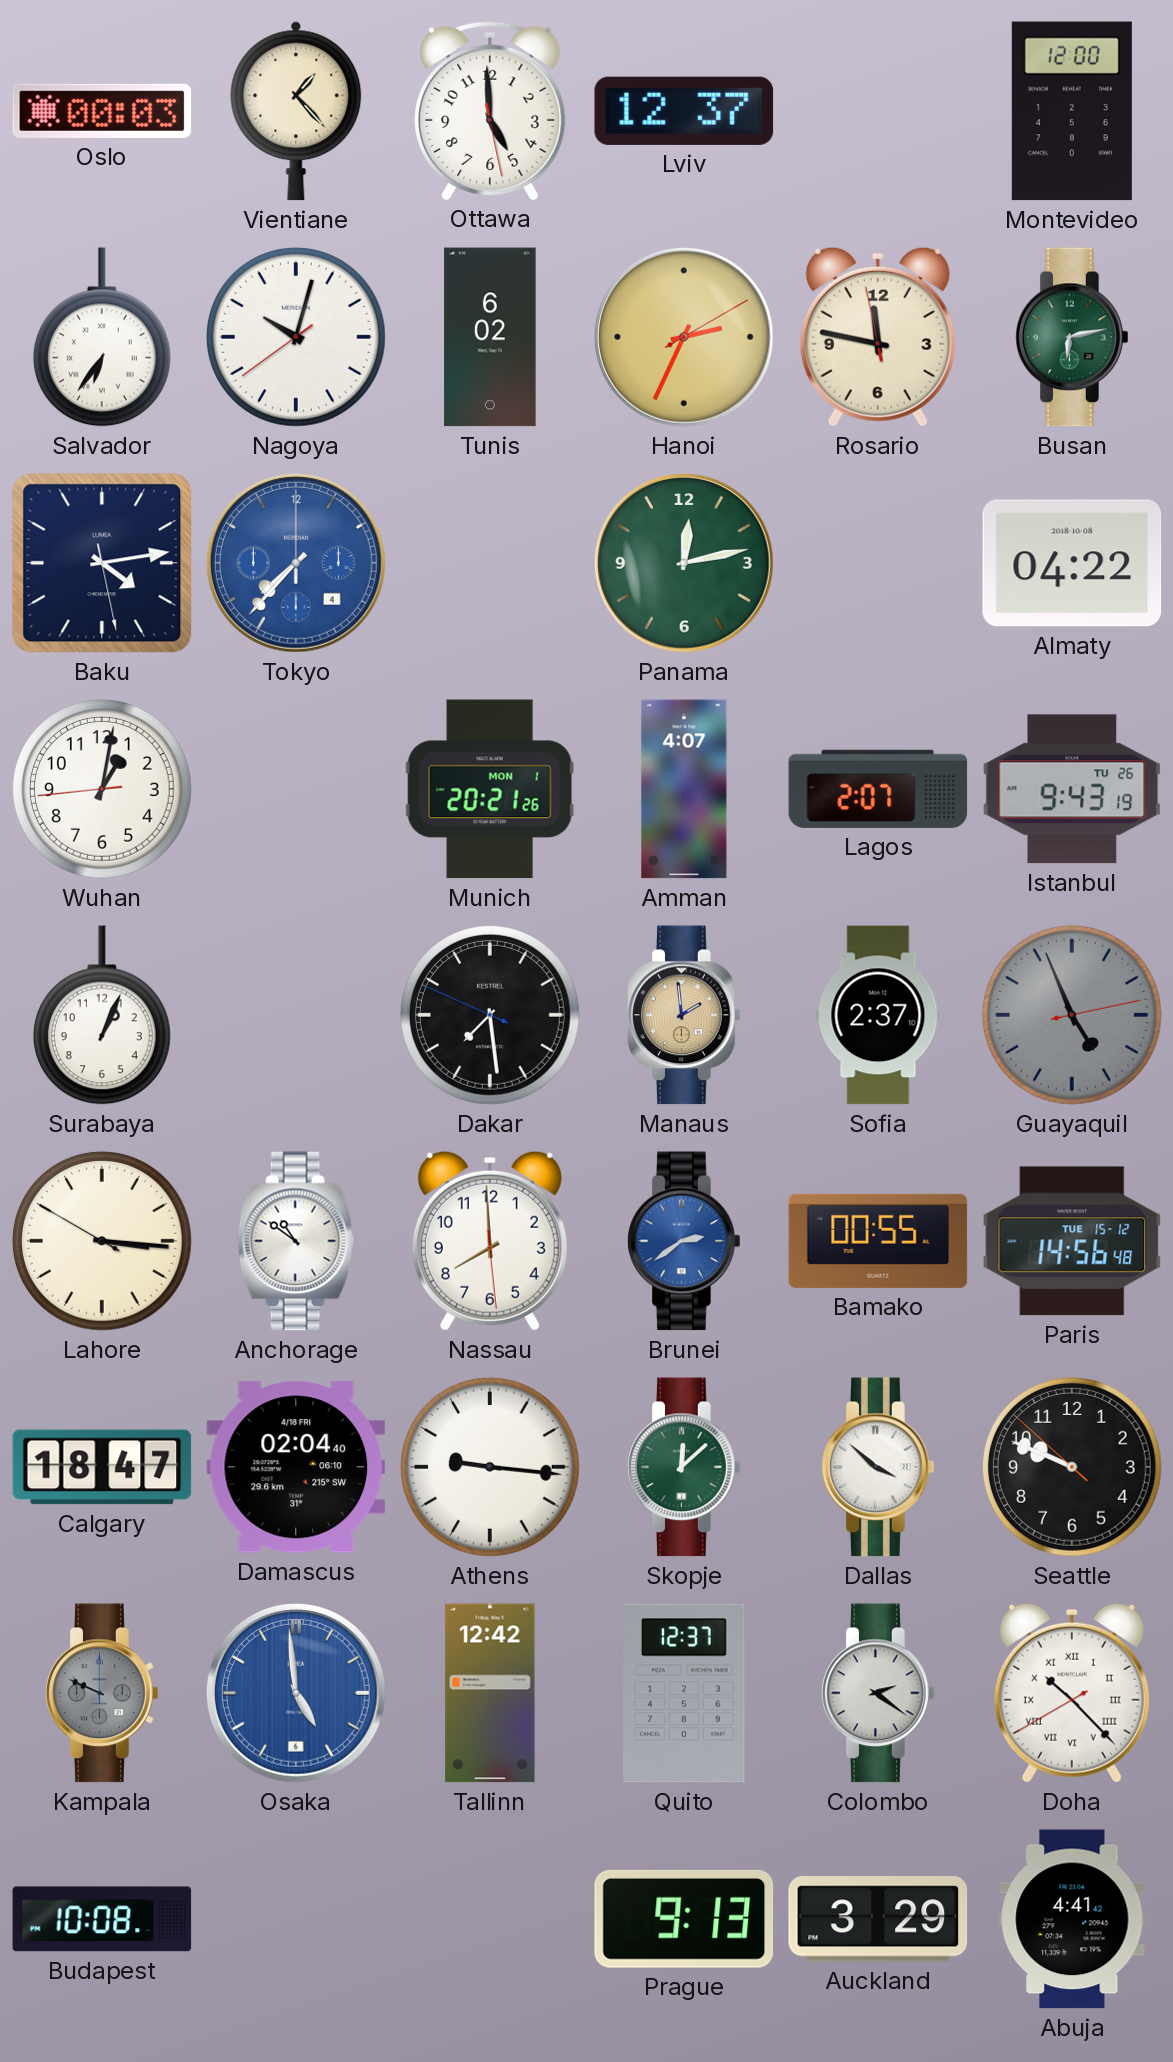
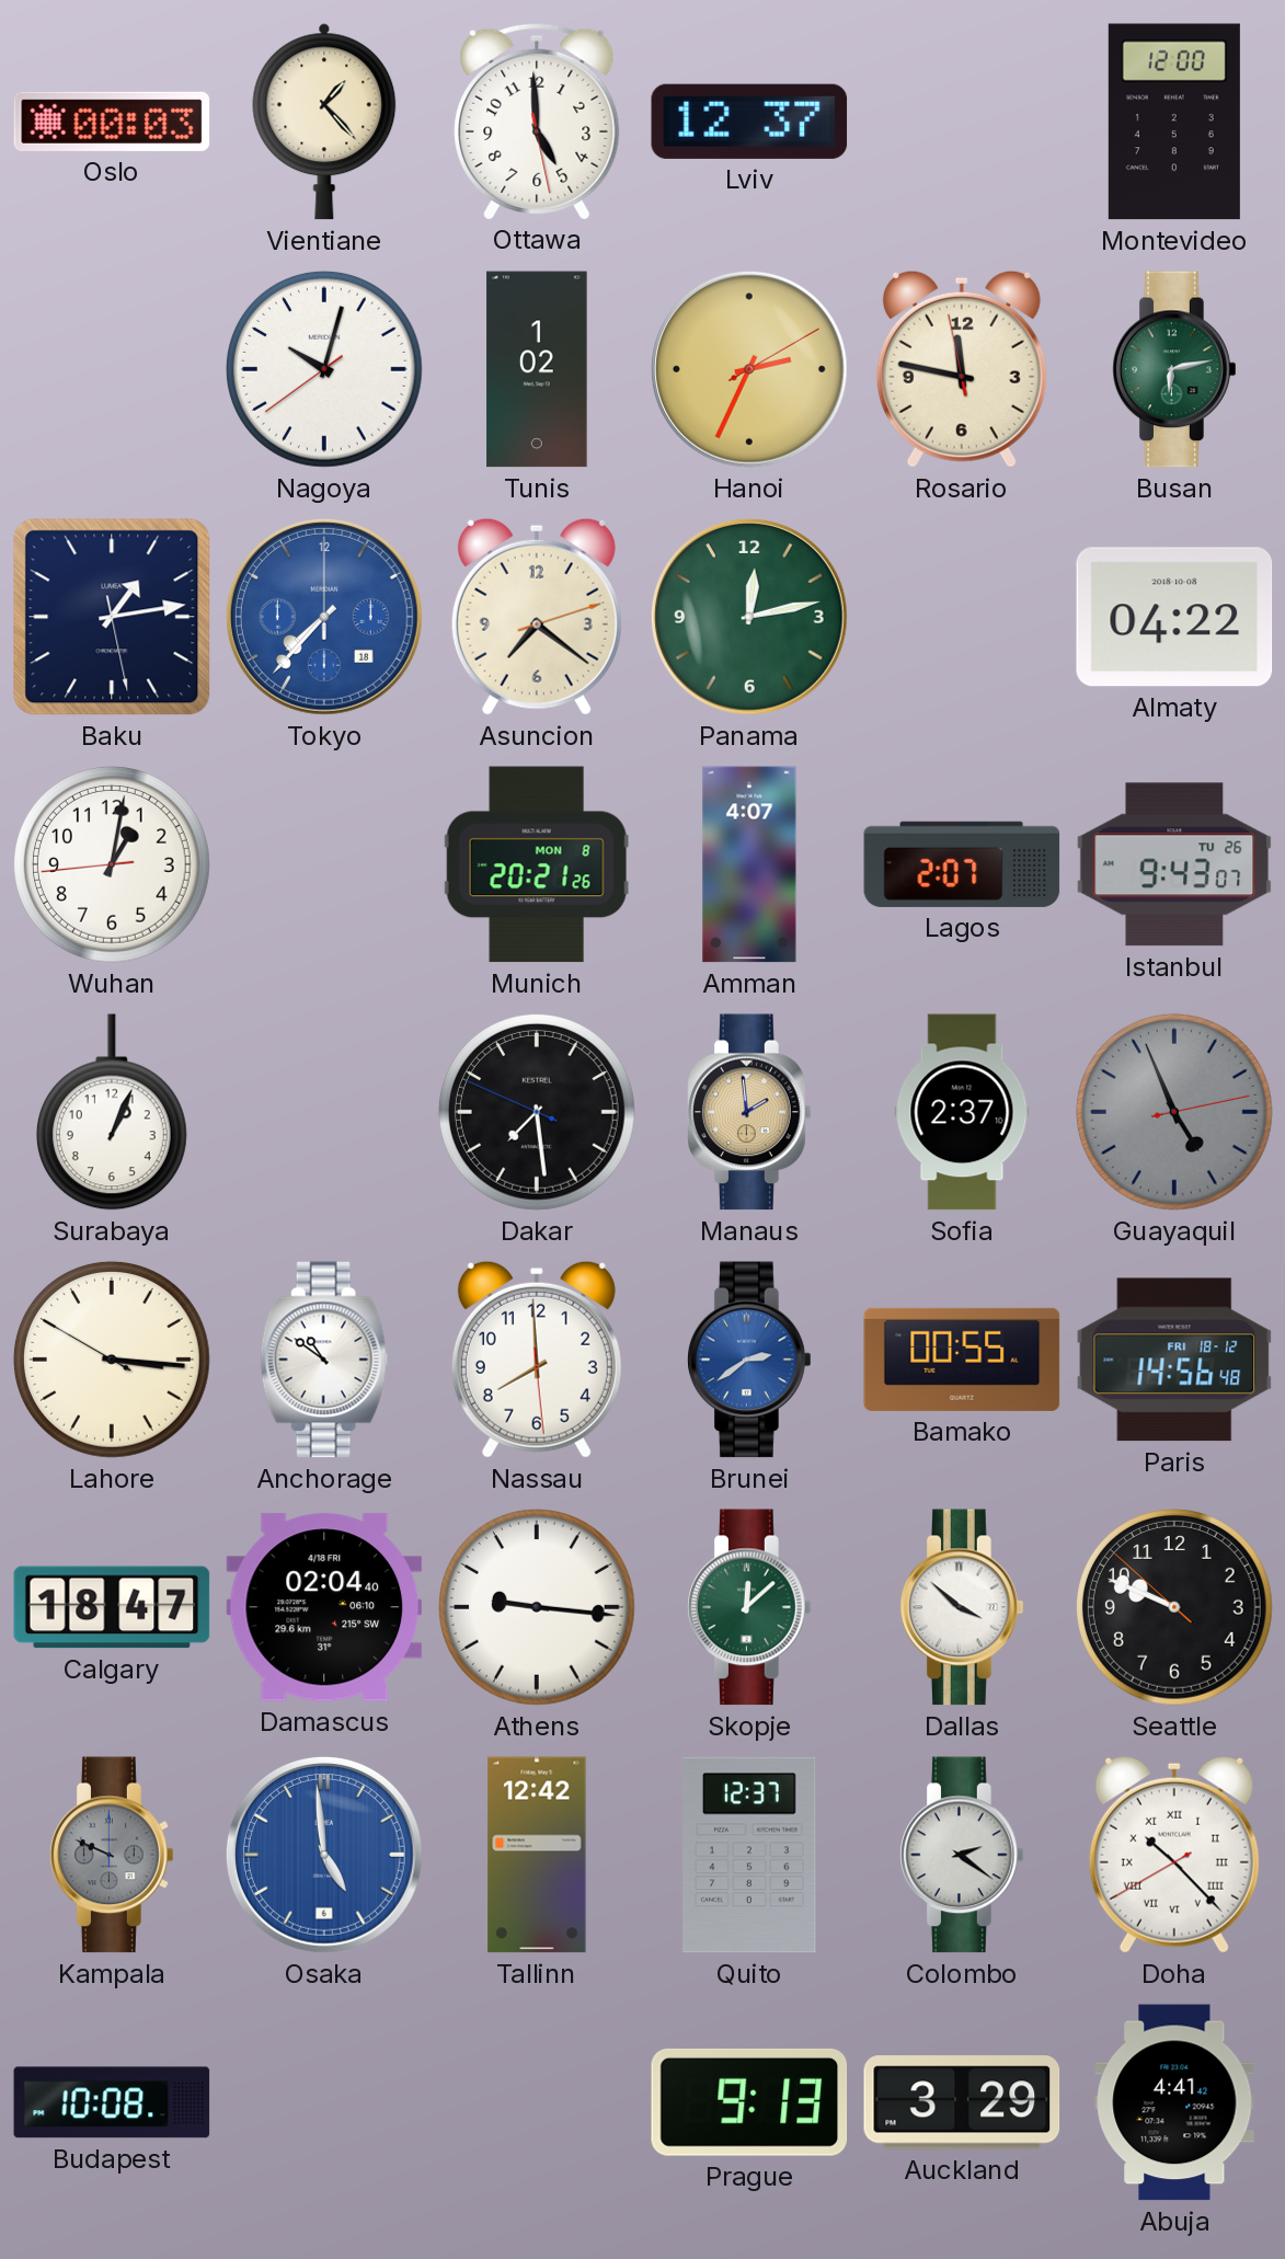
Salvador: 6:36 -> none
Tunis: 6:02 -> 1:02
Baku: 4:13 -> 1:13
Tokyo date: 4 -> 18
Asuncion: none -> 7:21
Munich date: MON 1 -> MON 8
Istanbul: 9:43:19 -> 9:43:07
Paris date: TUE 15-12 -> FRI 18-12
